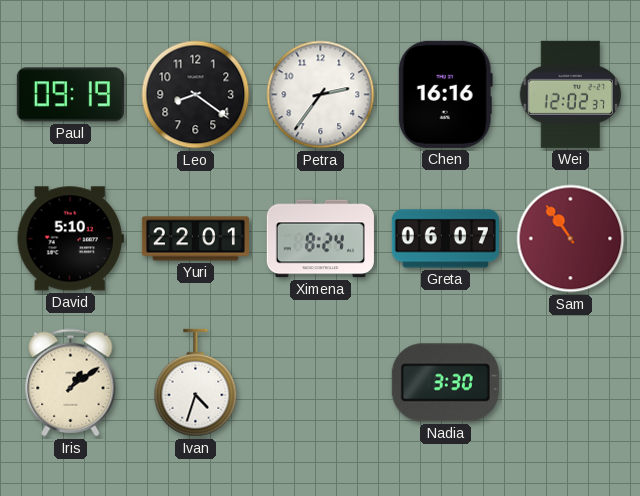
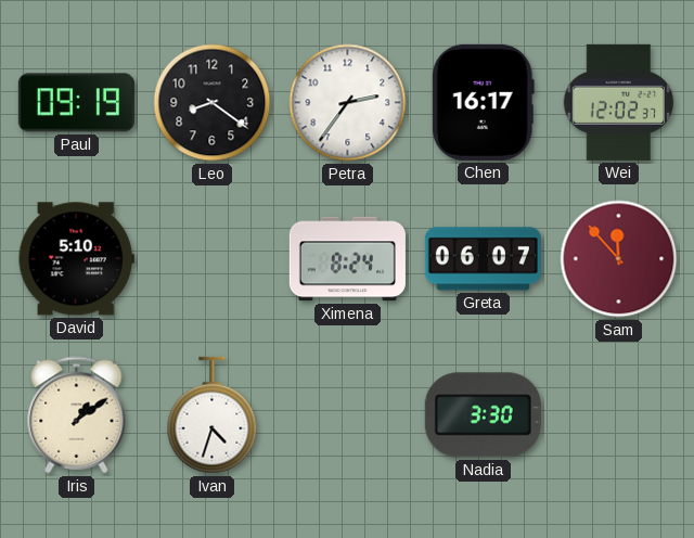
Chen: 16:16 -> 16:17
Yuri: 22:01 -> none
Sam: 10:54 -> 11:53
